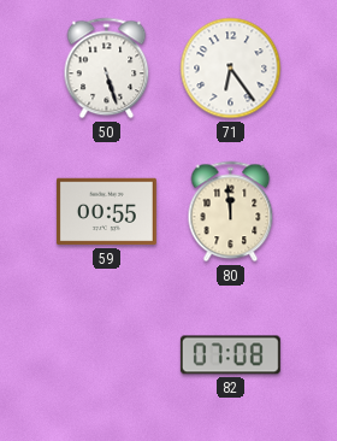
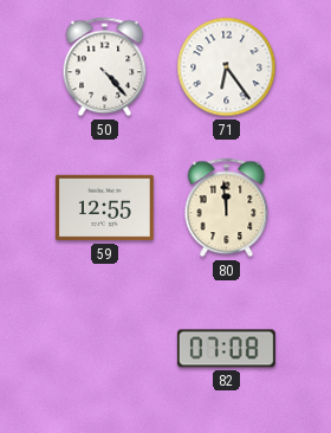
50: 5:27 -> 4:23
59: 00:55 -> 12:55
